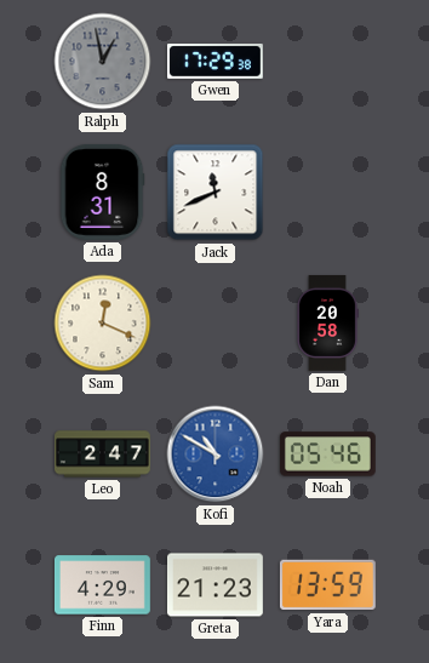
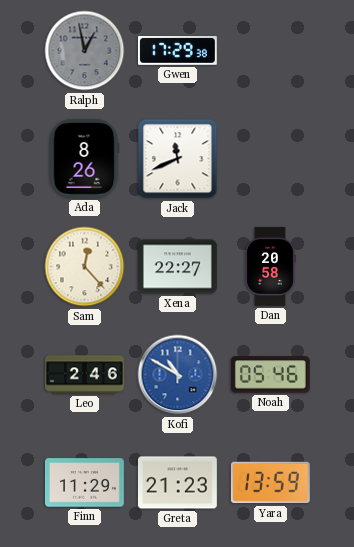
Ada: 8:31 -> 8:26
Sam: 12:19 -> 12:23
Xena: none -> 22:27
Leo: 2:47 -> 2:46
Finn: 4:29 -> 11:29
